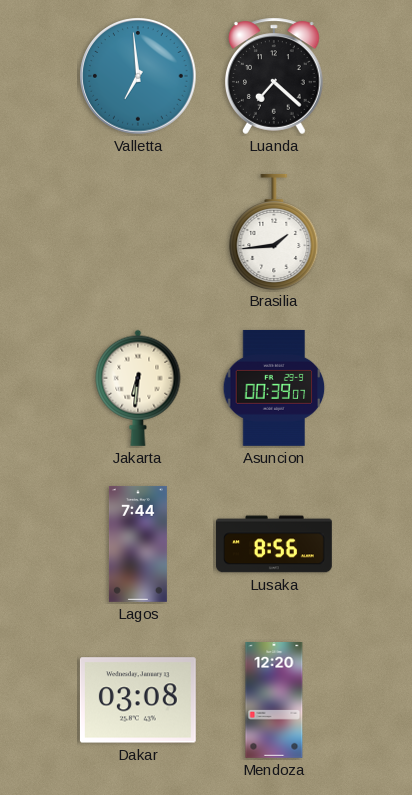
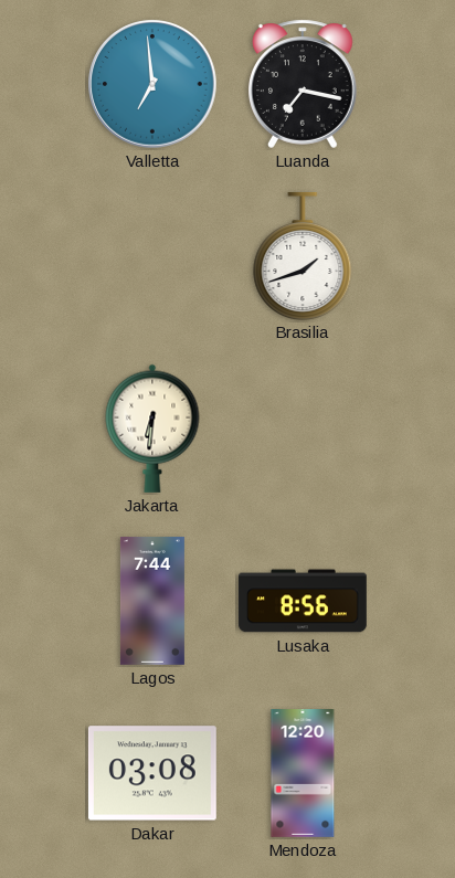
Luanda: 7:22 -> 7:17
Brasilia: 1:44 -> 1:42
Asuncion: 00:39 -> none
